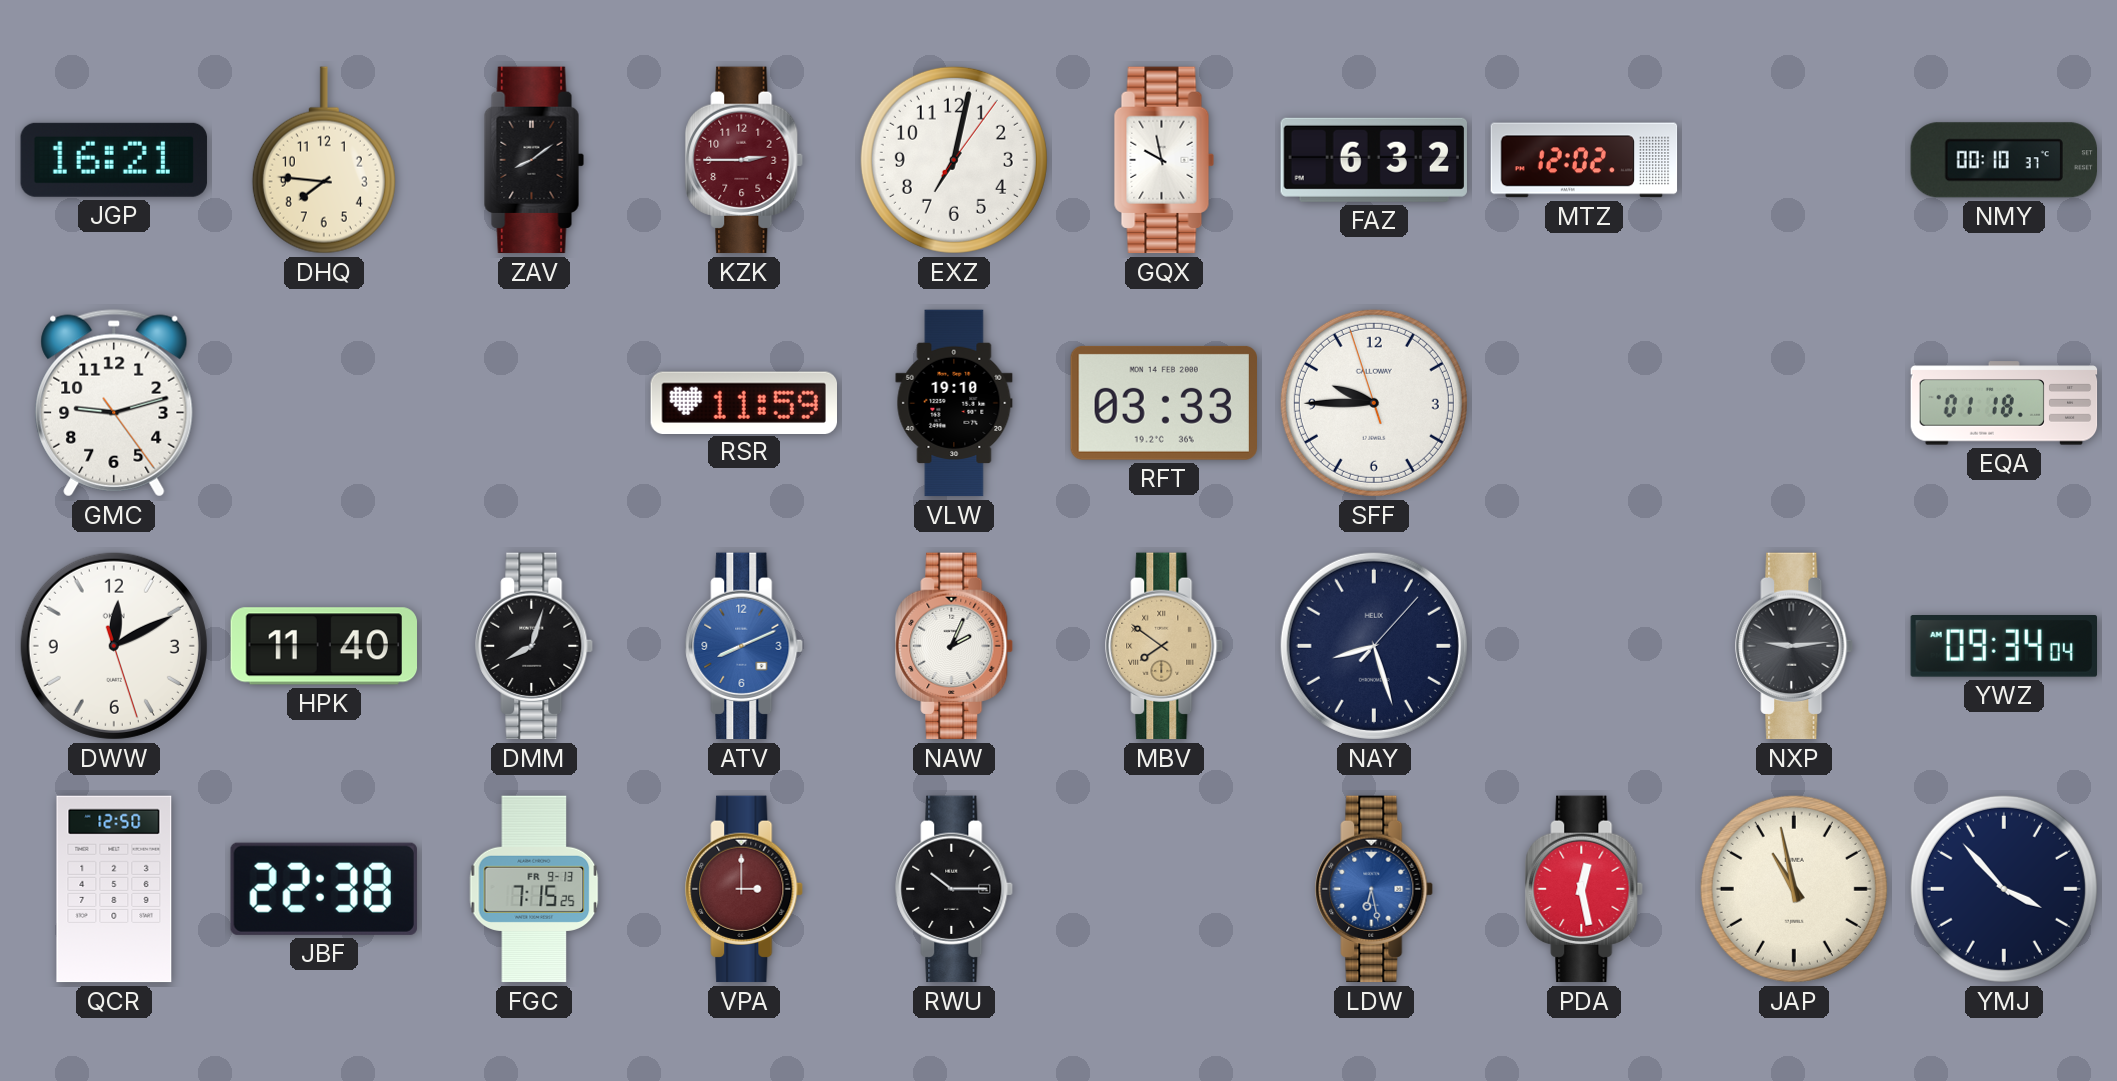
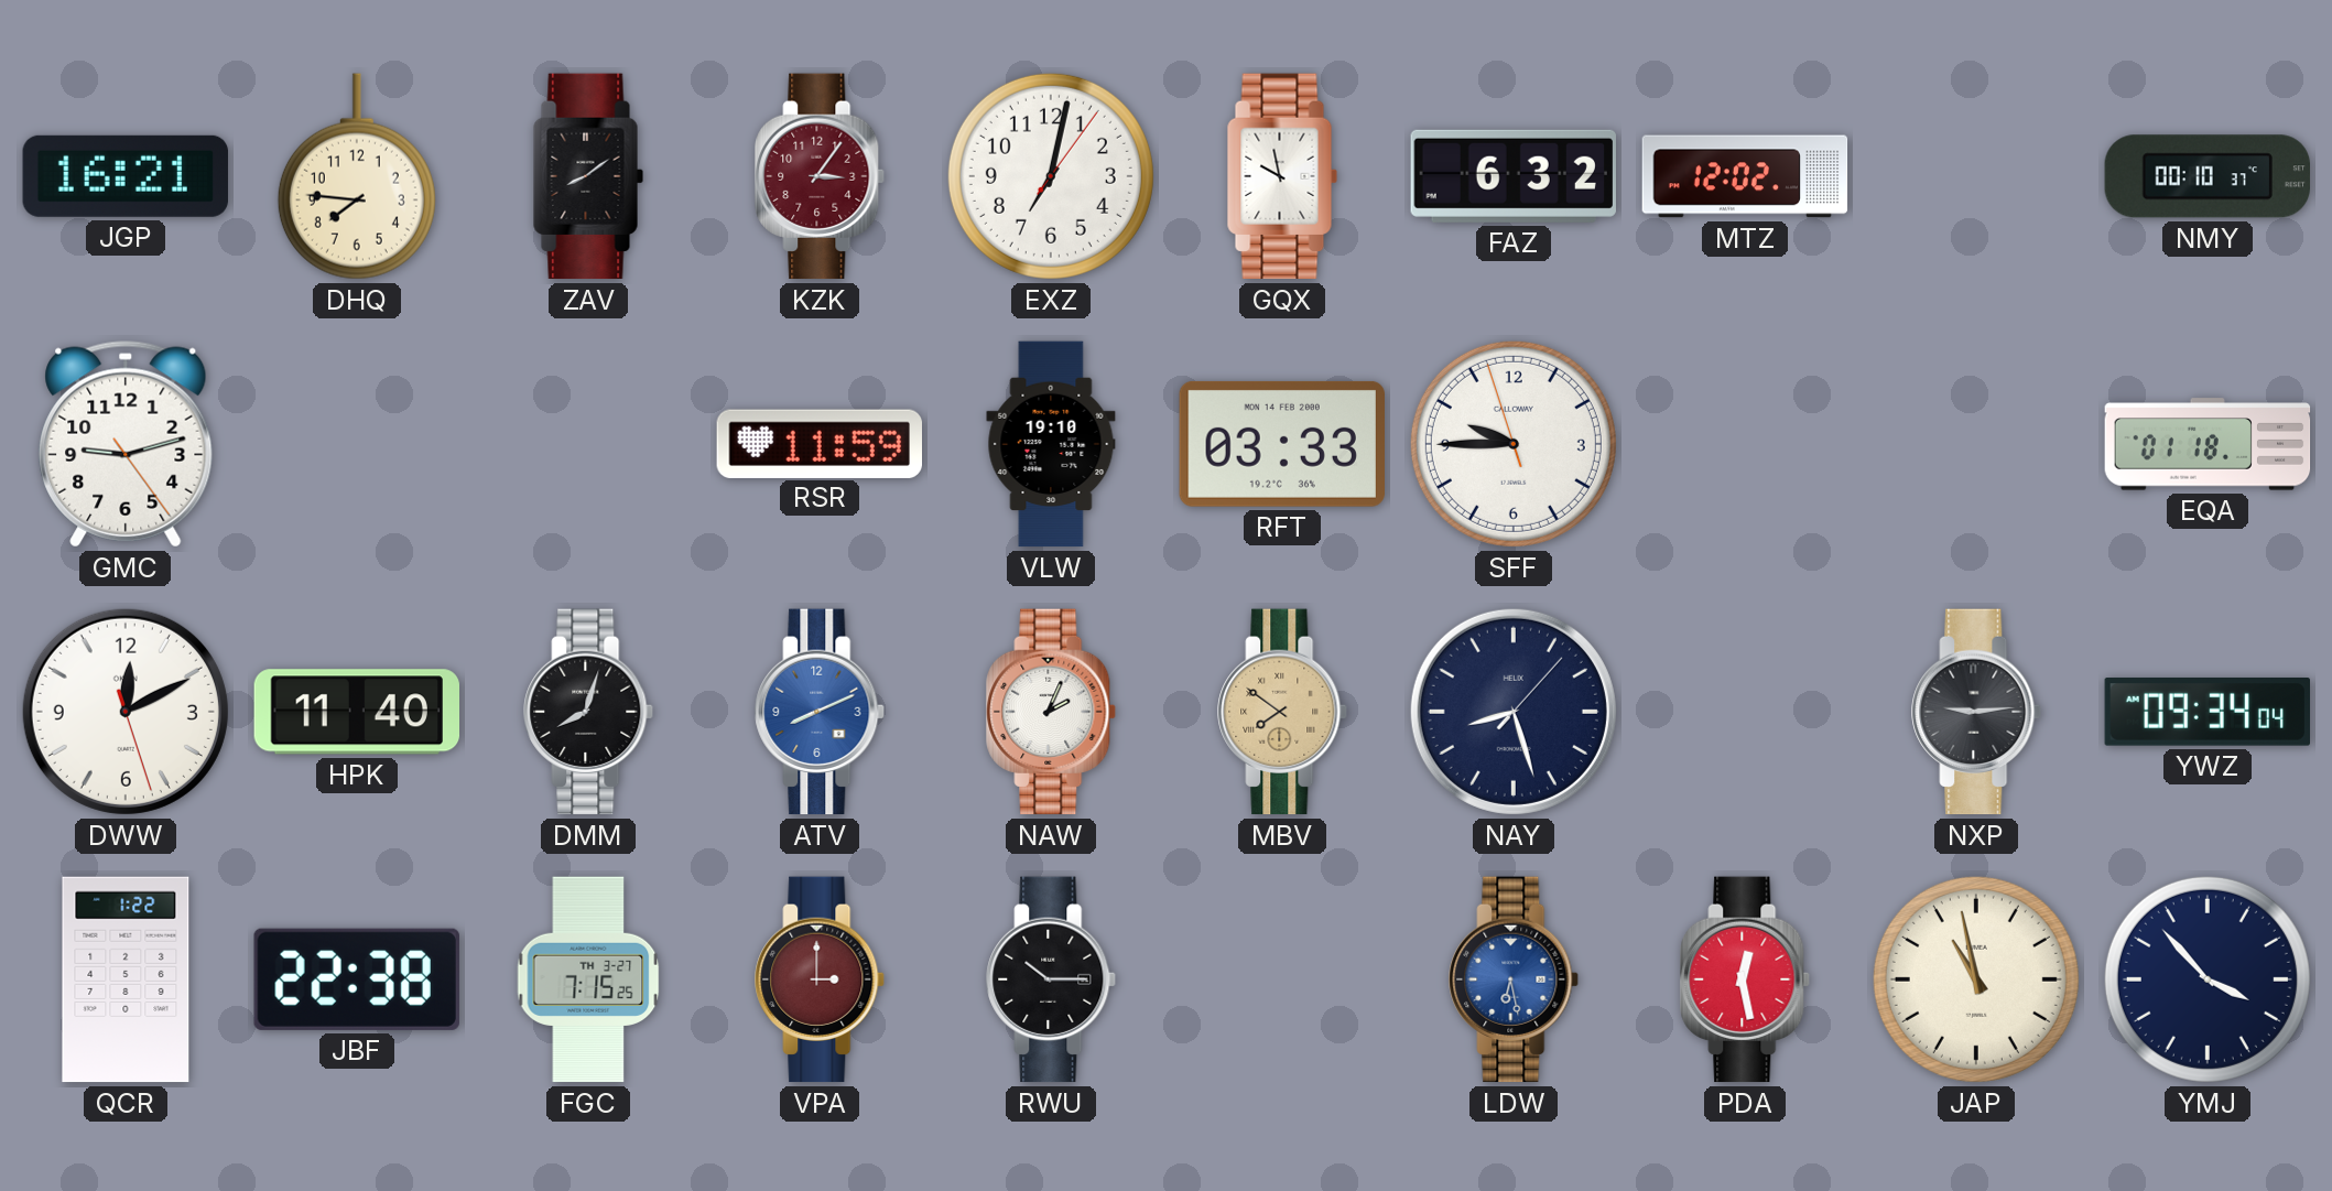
KZK: 2:45 -> 3:06
QCR: 12:50 -> 1:22
FGC date: FR 9-13 -> TH 3-27
